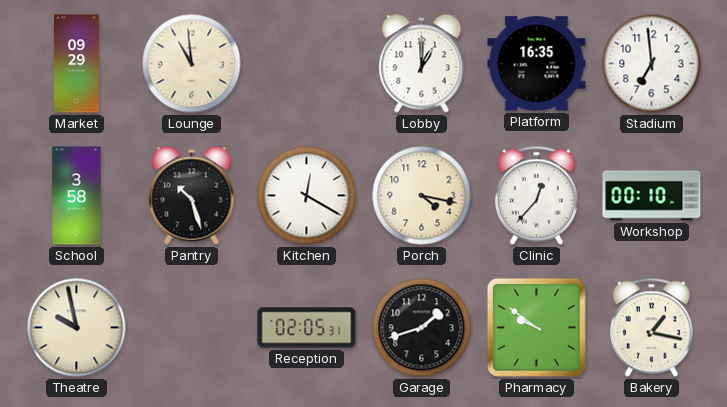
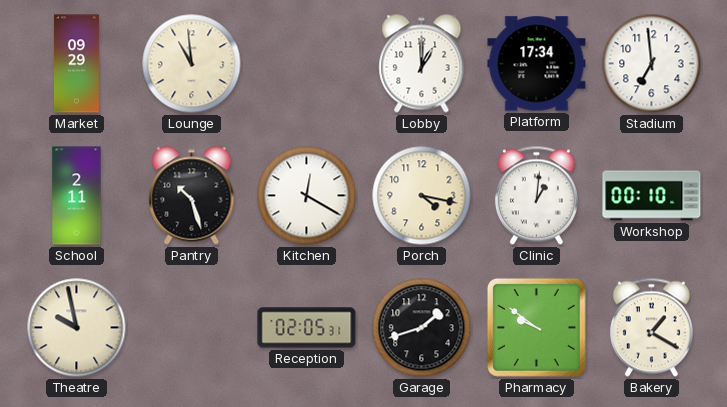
Platform: 16:35 -> 17:34
School: 3:58 -> 2:11
Clinic: 12:37 -> 1:01
Bakery: 1:17 -> 1:20
